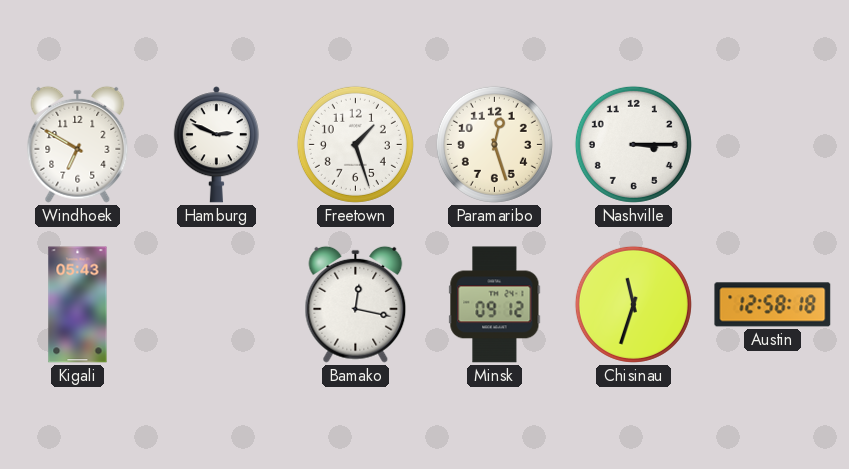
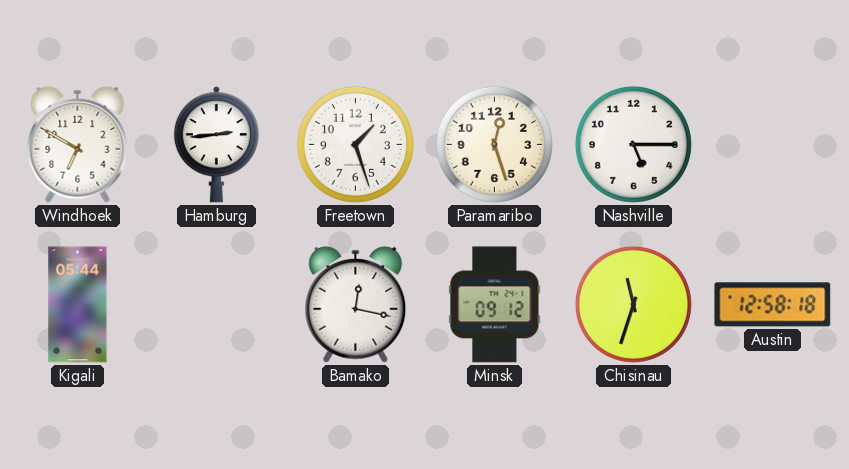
Hamburg: 2:49 -> 2:44
Nashville: 3:15 -> 5:15
Kigali: 05:43 -> 05:44
